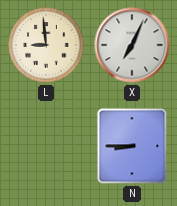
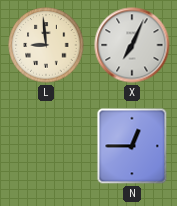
N: 8:45 -> 12:45
